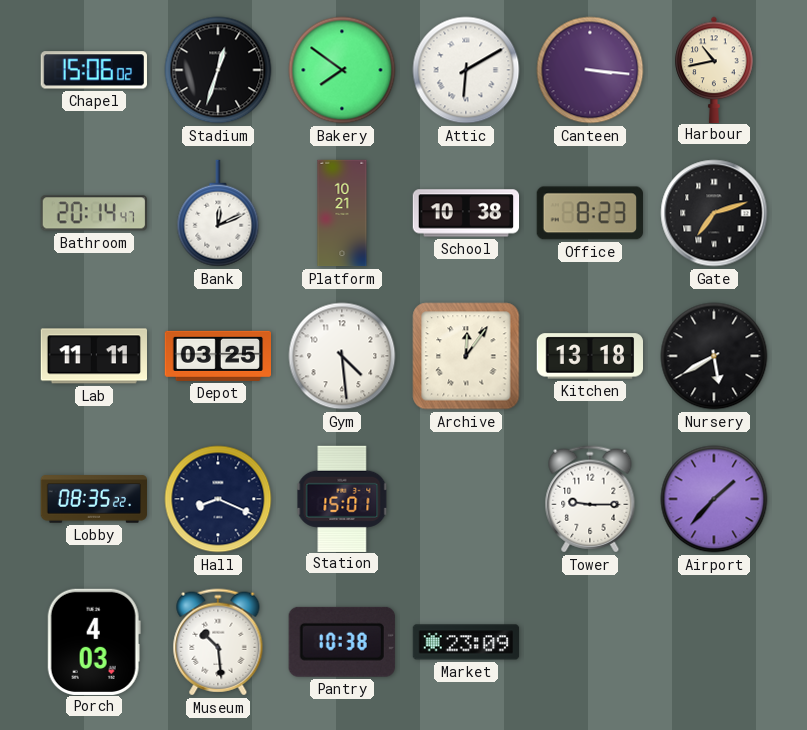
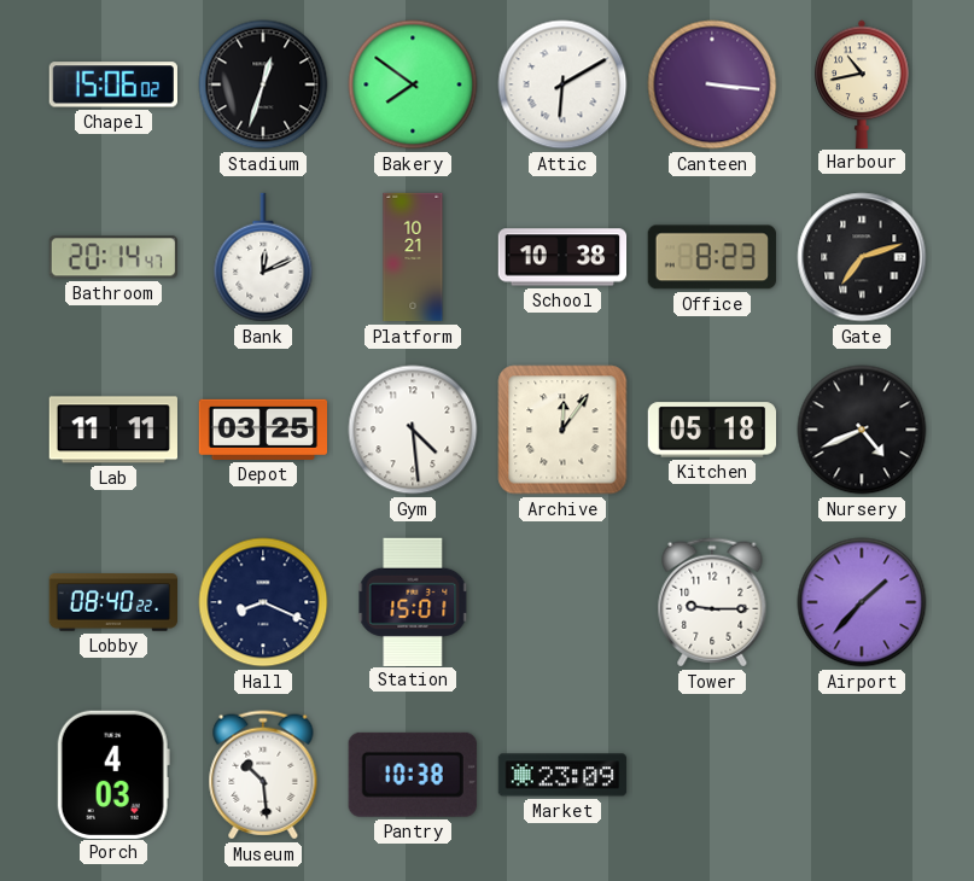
Kitchen: 13:18 -> 05:18
Nursery: 5:40 -> 4:41
Lobby: 08:35 -> 08:40
